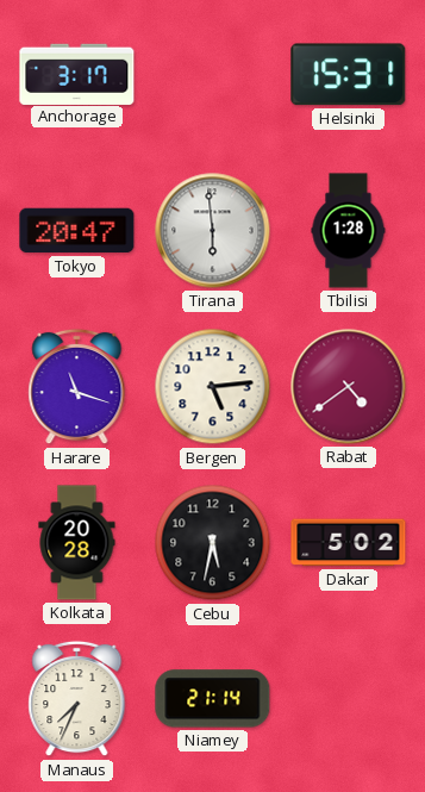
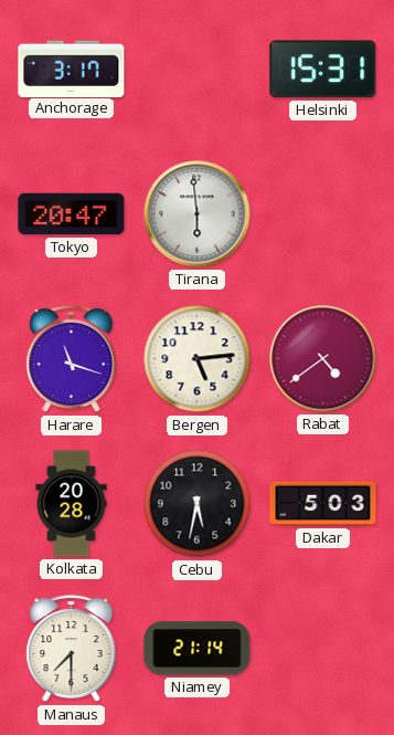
Tbilisi: 1:28 -> none
Dakar: 5:02 -> 5:03
Manaus: 7:34 -> 7:30
